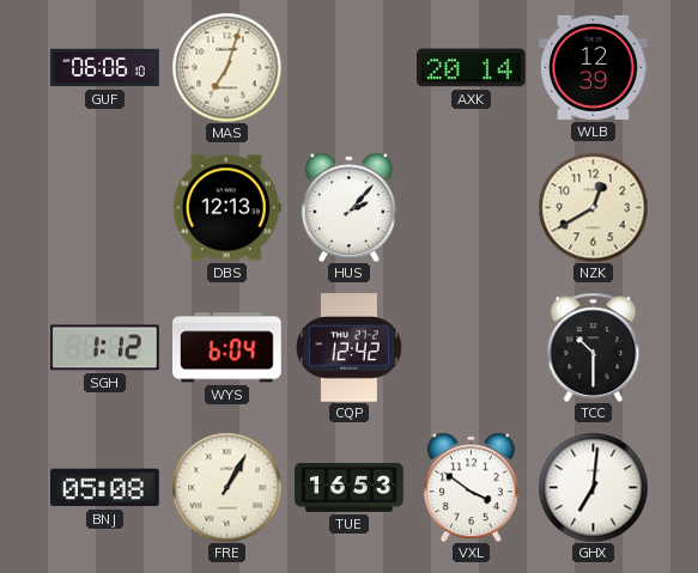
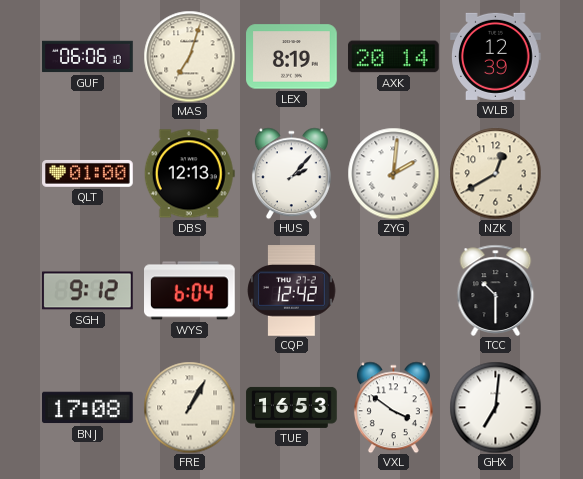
LEX: none -> 8:19
QLT: none -> 01:00
ZYG: none -> 2:01
SGH: 1:12 -> 9:12
BNJ: 05:08 -> 17:08
